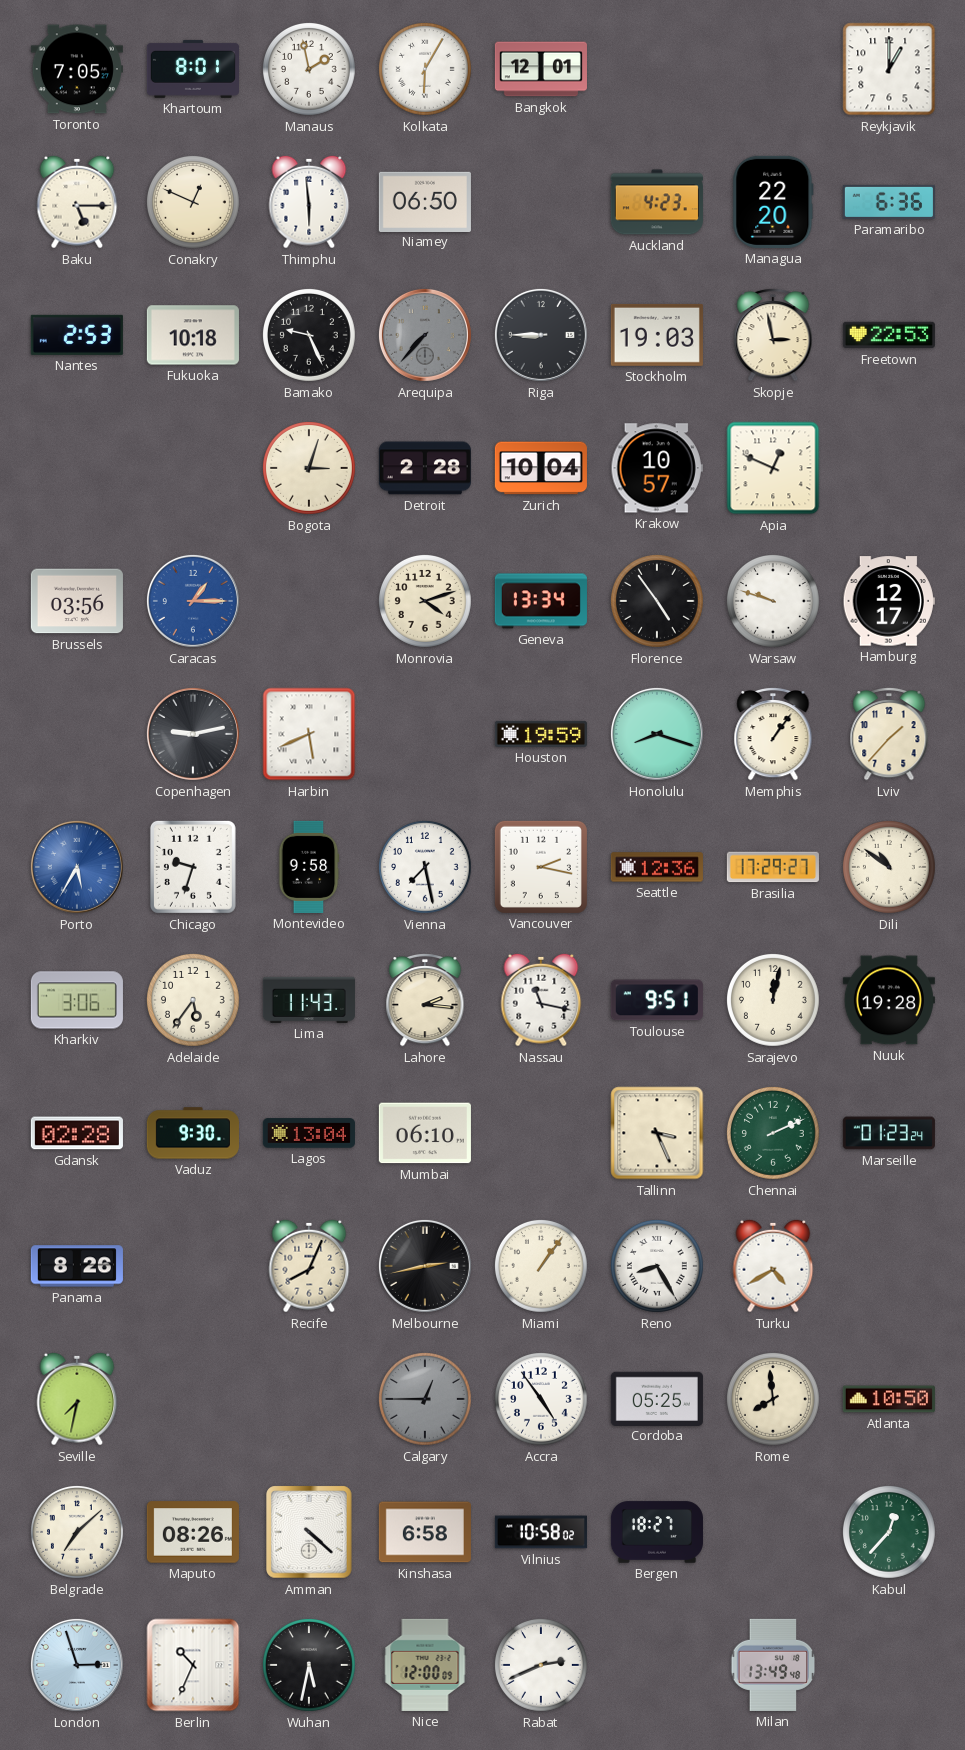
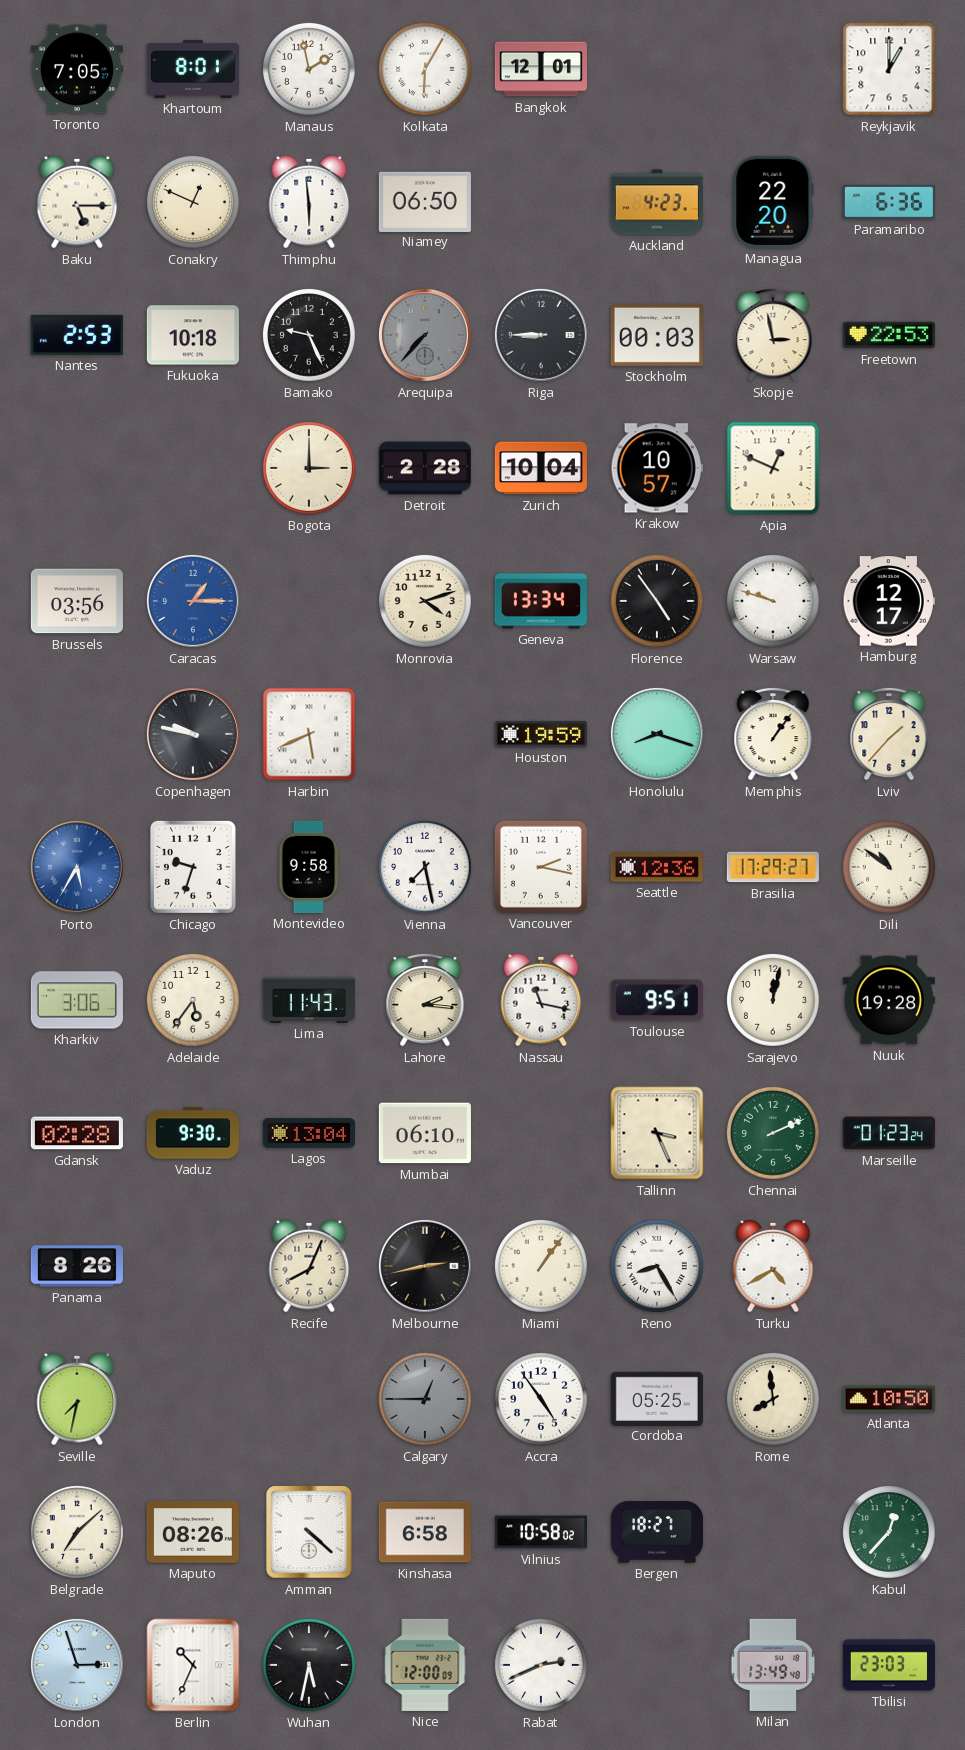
Stockholm: 19:03 -> 00:03
Bogota: 3:03 -> 3:00
Copenhagen: 9:13 -> 9:47
Tbilisi: none -> 23:03
